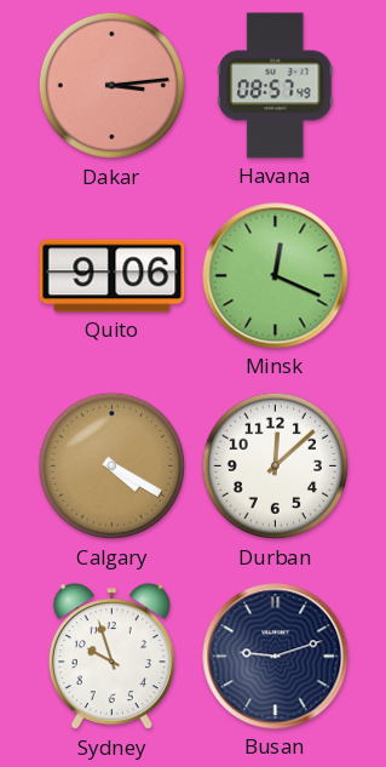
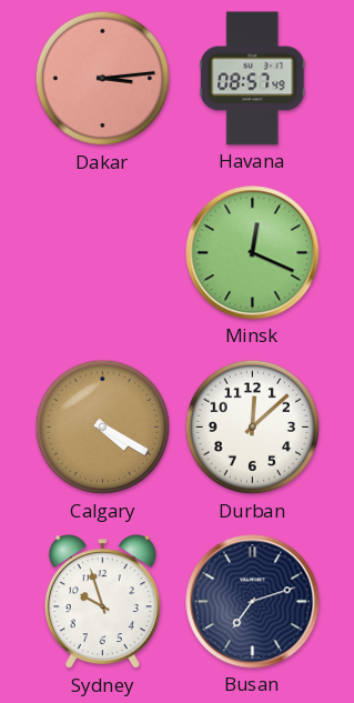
Quito: 9:06 -> none
Busan: 9:12 -> 7:12
